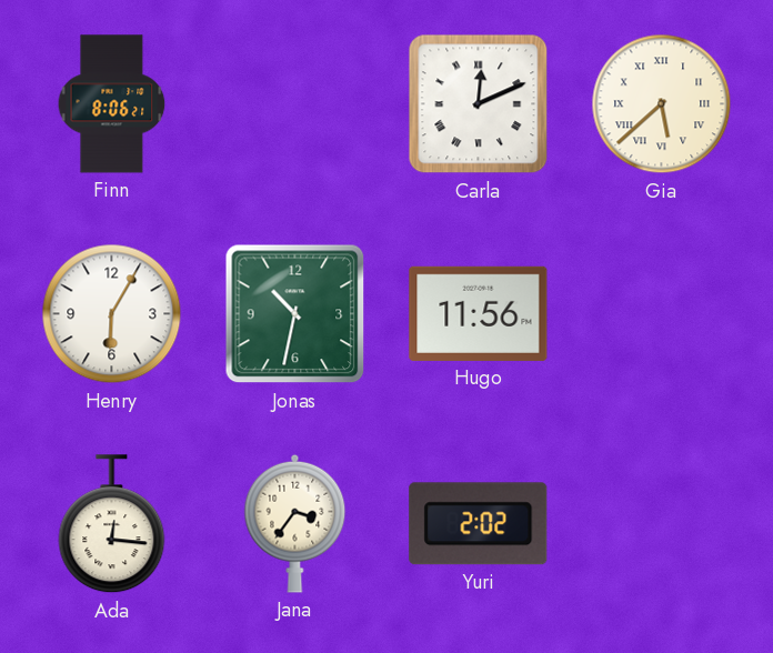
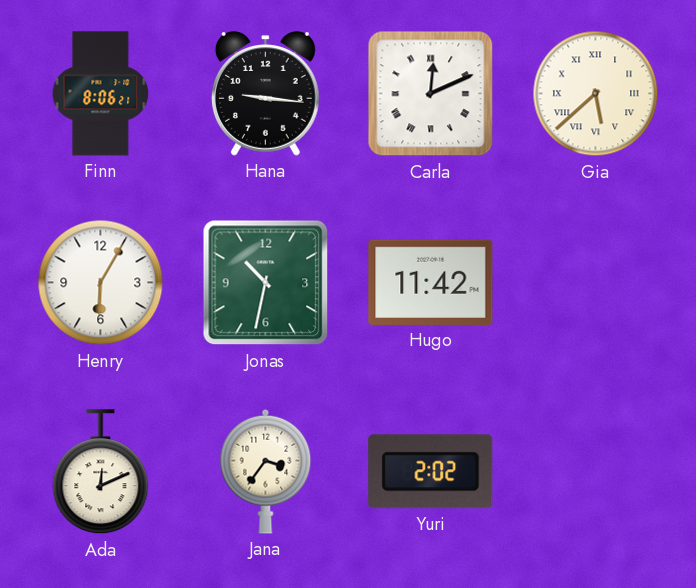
Hana: none -> 9:16
Hugo: 11:56 -> 11:42
Ada: 12:16 -> 12:11
